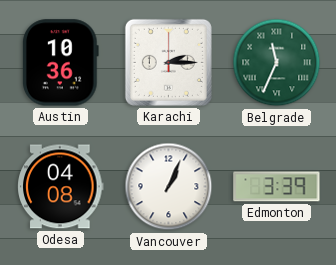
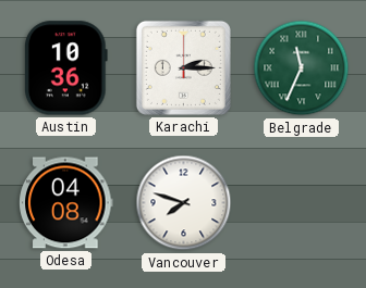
Vancouver: 1:04 -> 7:48
Edmonton: 3:39 -> none
